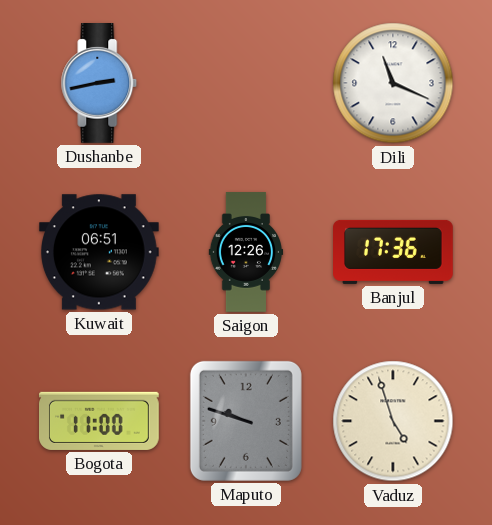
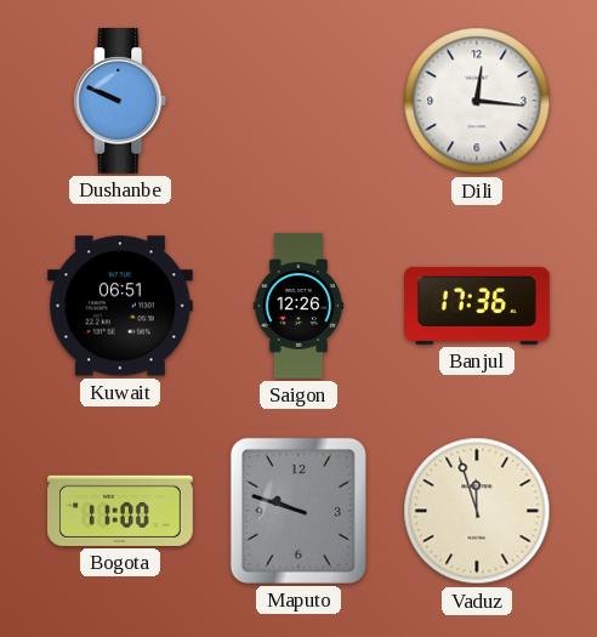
Dushanbe: 2:43 -> 9:49
Dili: 11:19 -> 12:16
Vaduz: 4:57 -> 11:57
